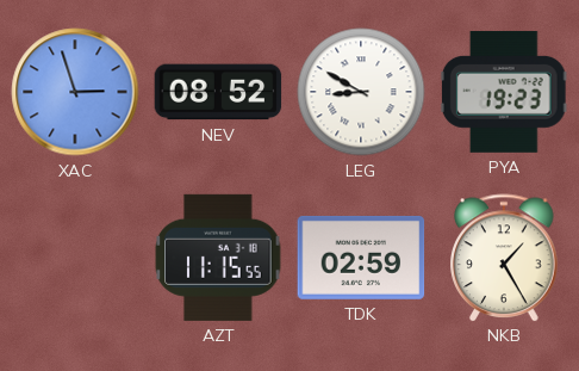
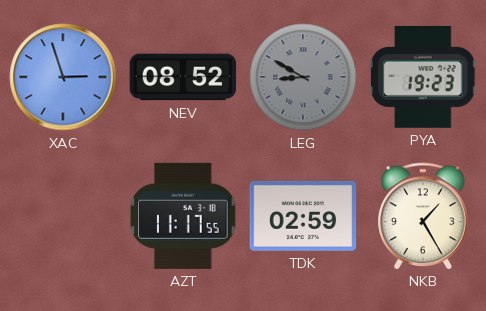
LEG dial: white -> grey
AZT: 11:15 -> 11:17
